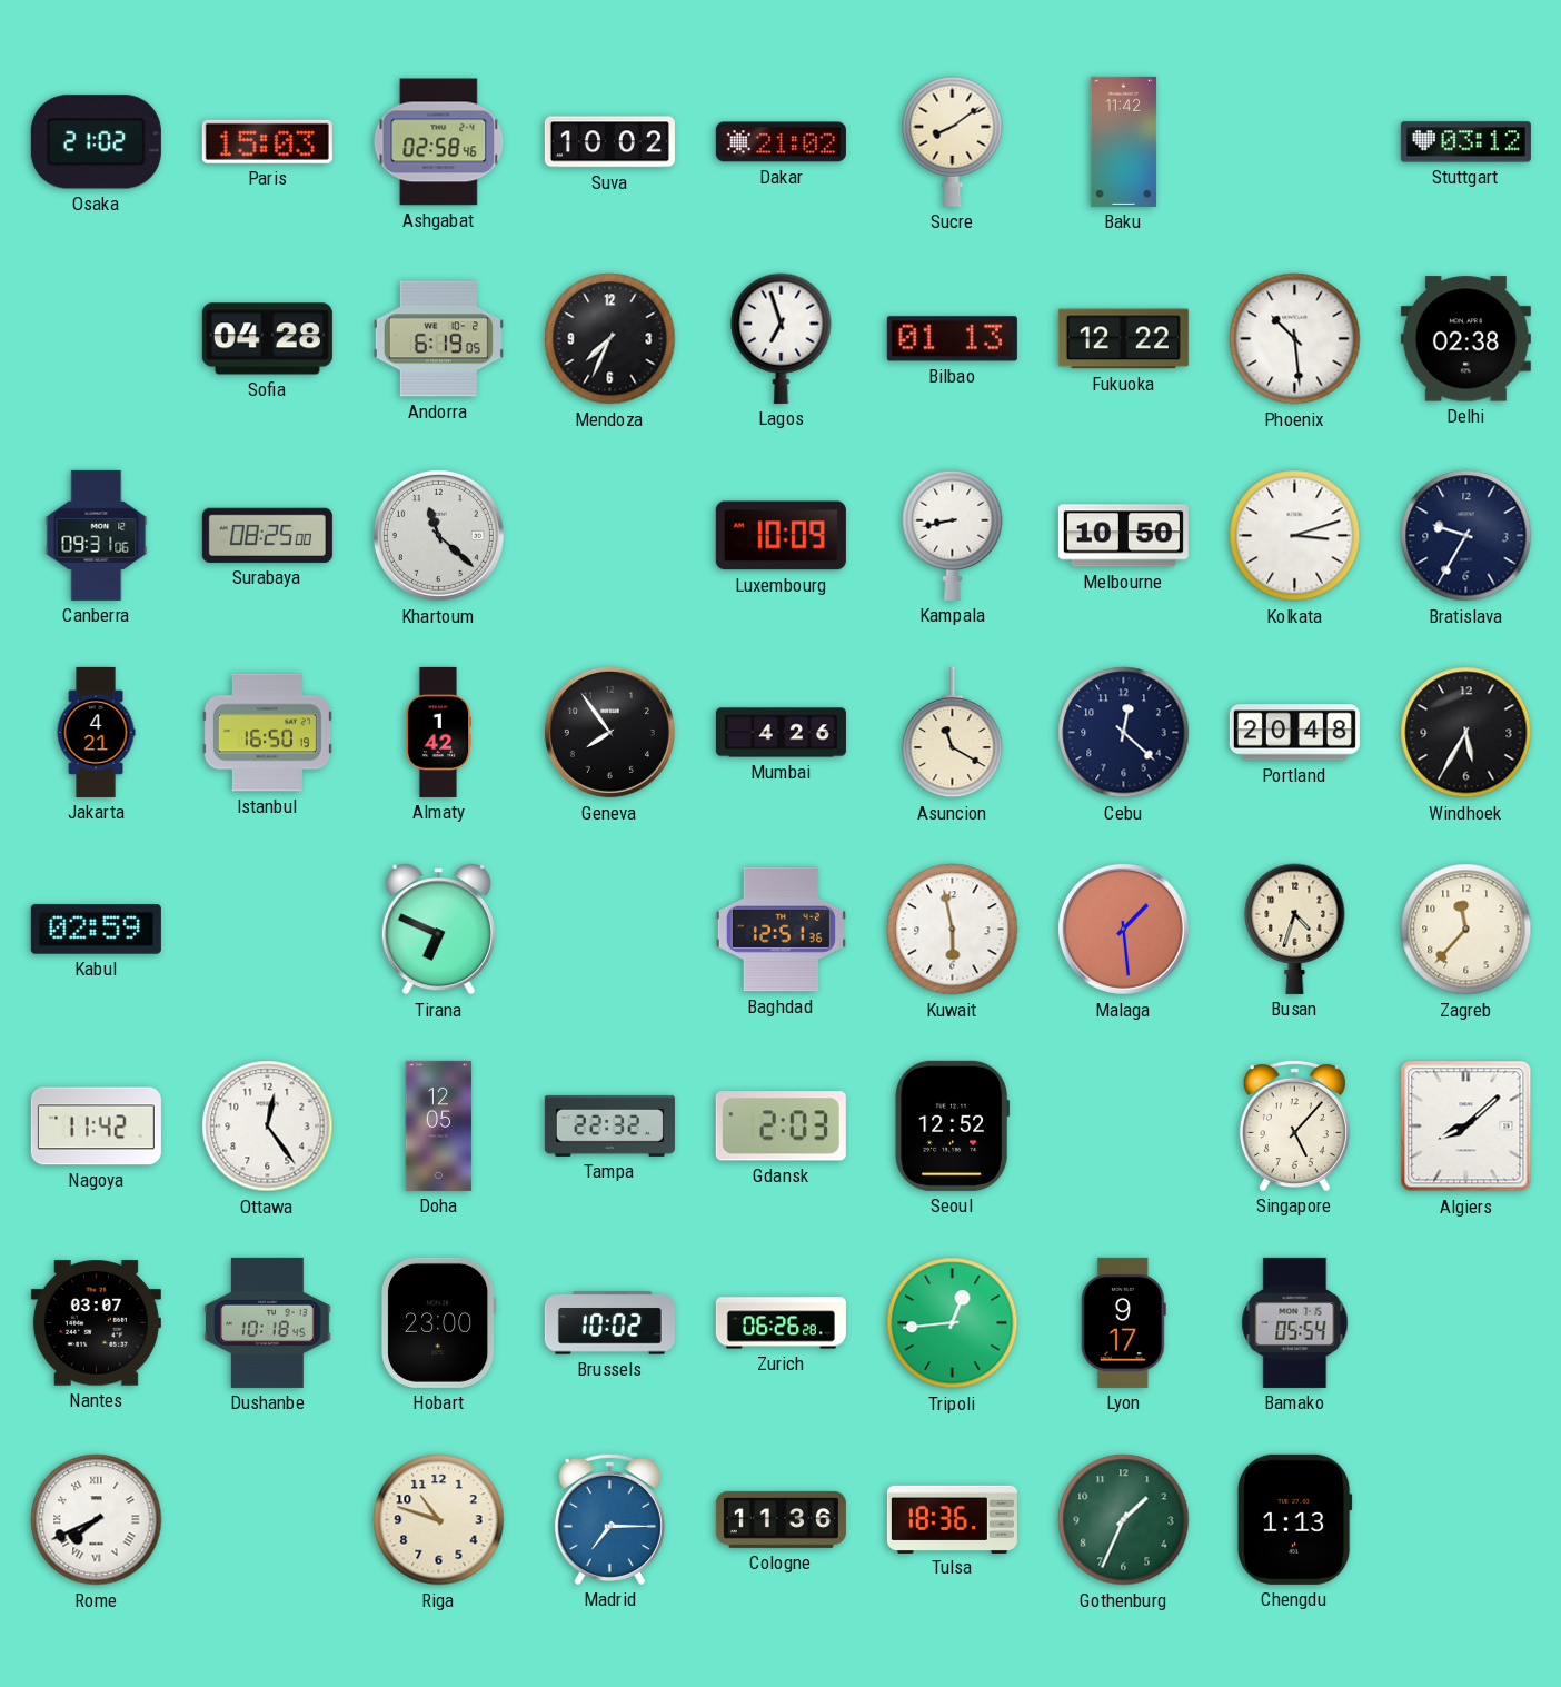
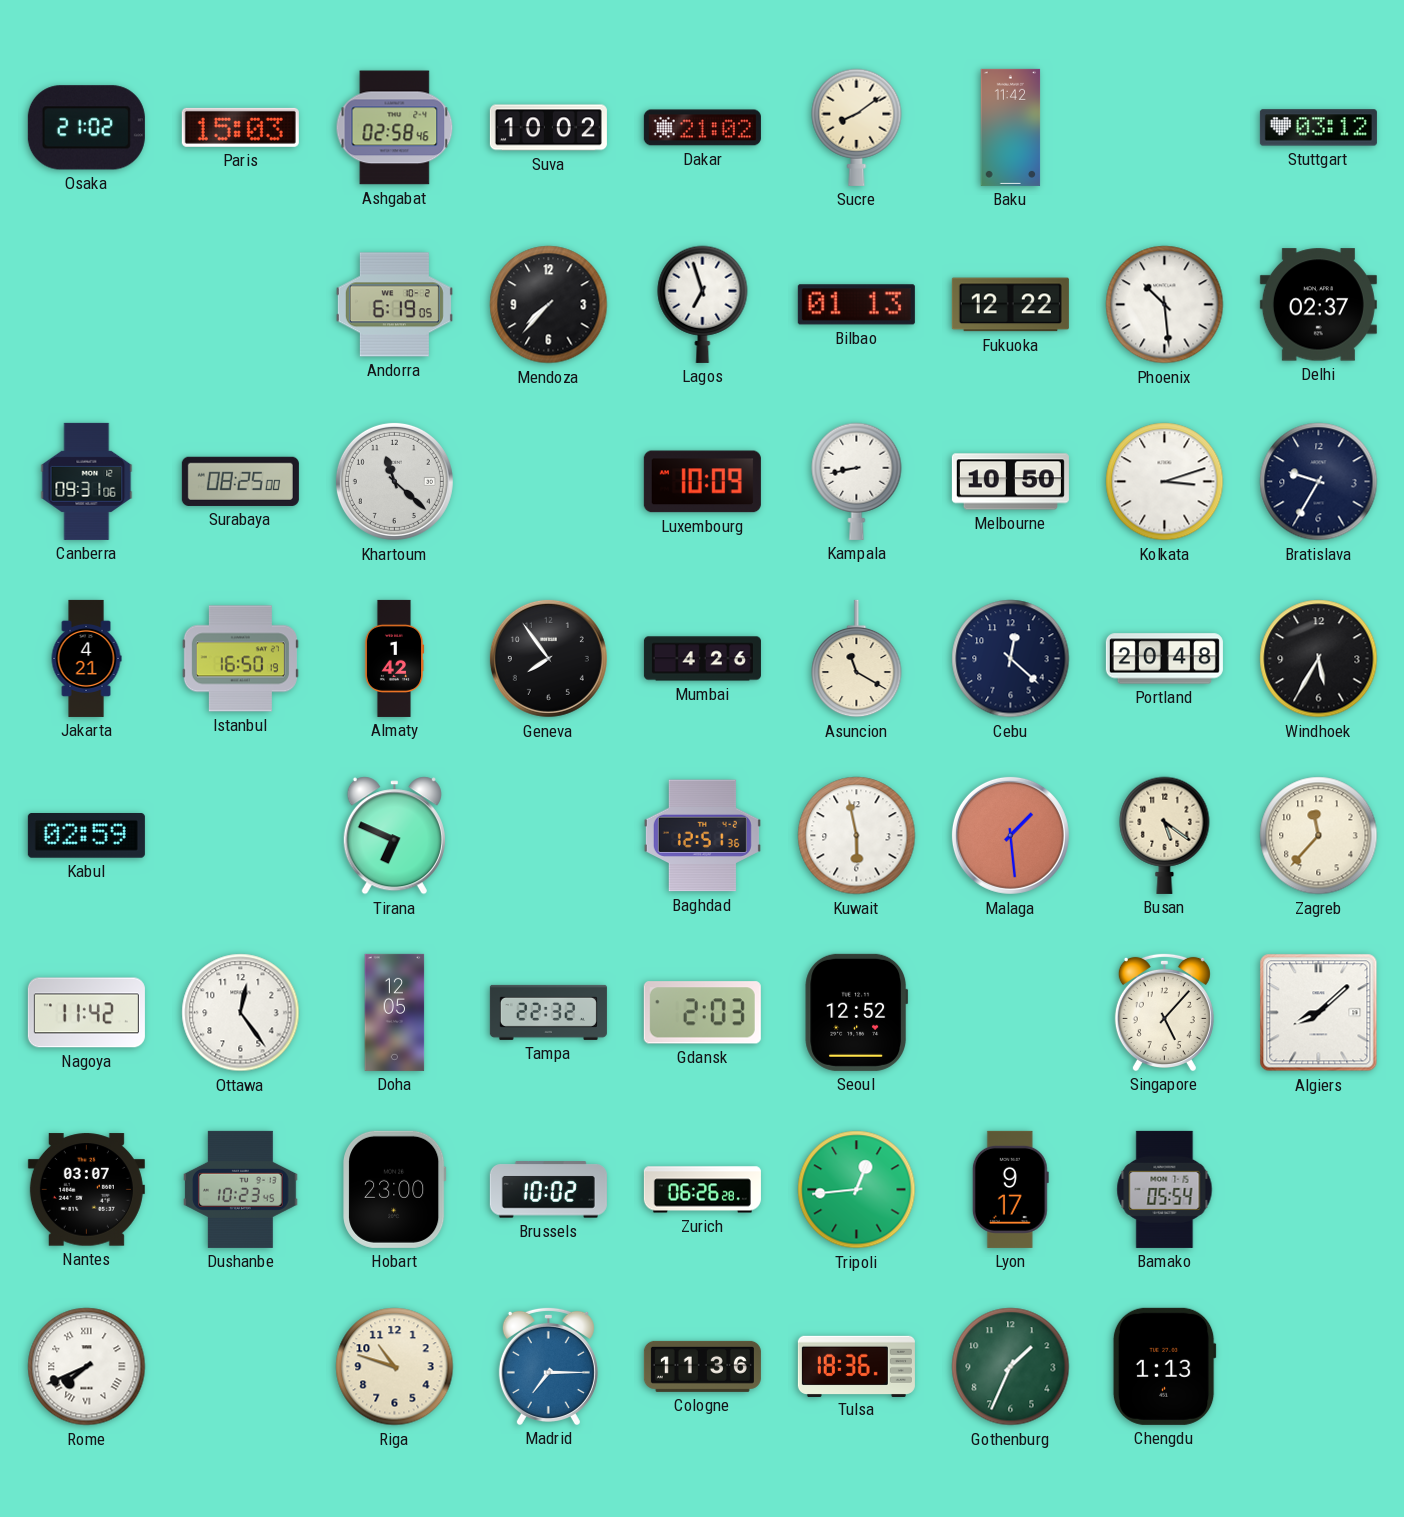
Sofia: 04:28 -> none
Mendoza: 7:34 -> 7:37
Delhi: 02:38 -> 02:37
Busan: 4:33 -> 5:21
Dushanbe: 10:18 -> 10:23
